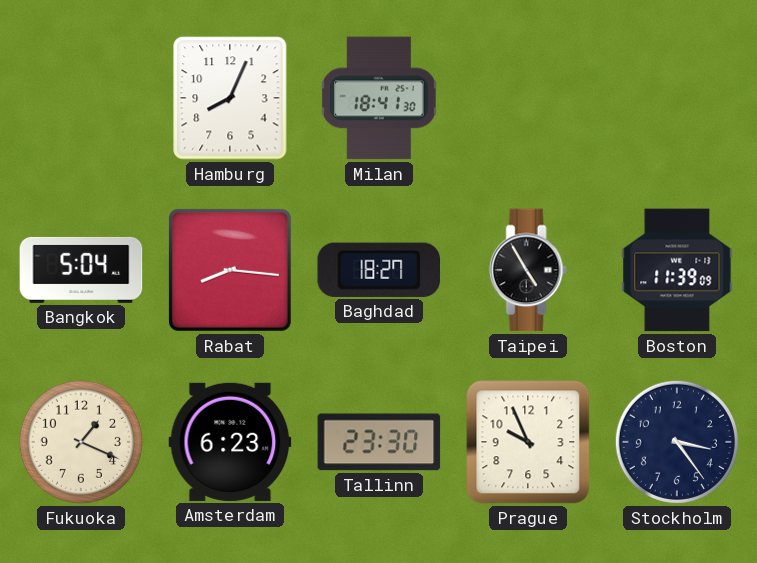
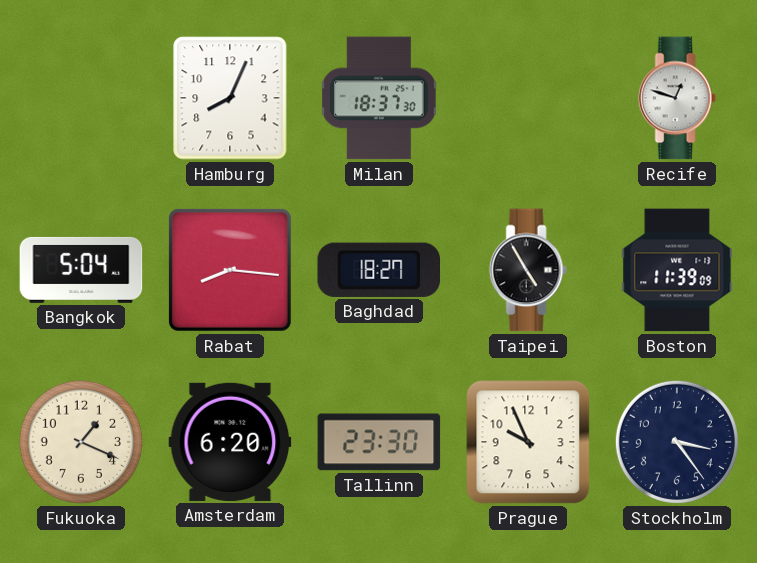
Milan: 18:41 -> 18:37
Recife: none -> 12:48
Amsterdam: 6:23 -> 6:20
